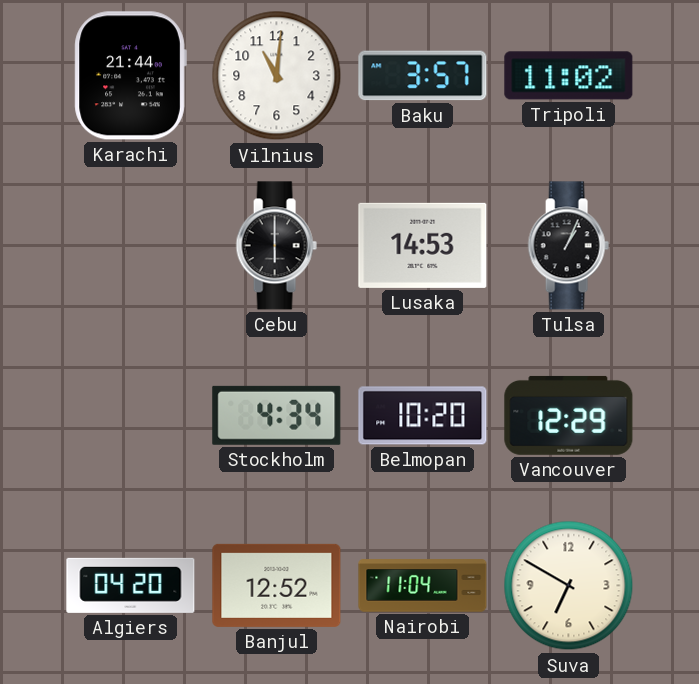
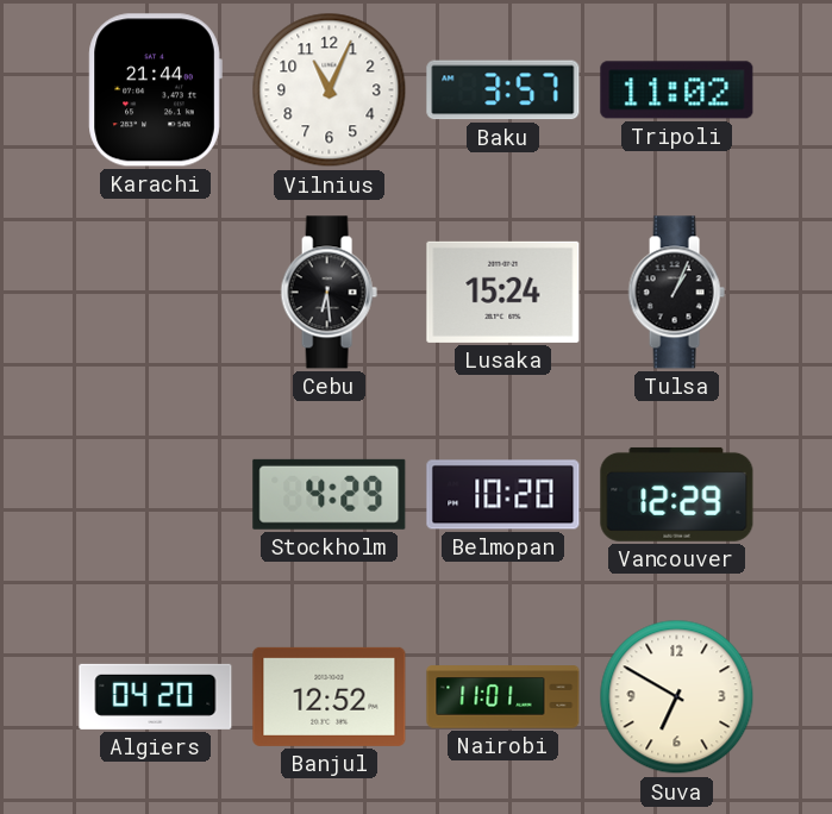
Vilnius: 11:01 -> 11:04
Cebu: 6:00 -> 6:29
Lusaka: 14:53 -> 15:24
Stockholm: 4:34 -> 4:29
Nairobi: 11:04 -> 11:01
